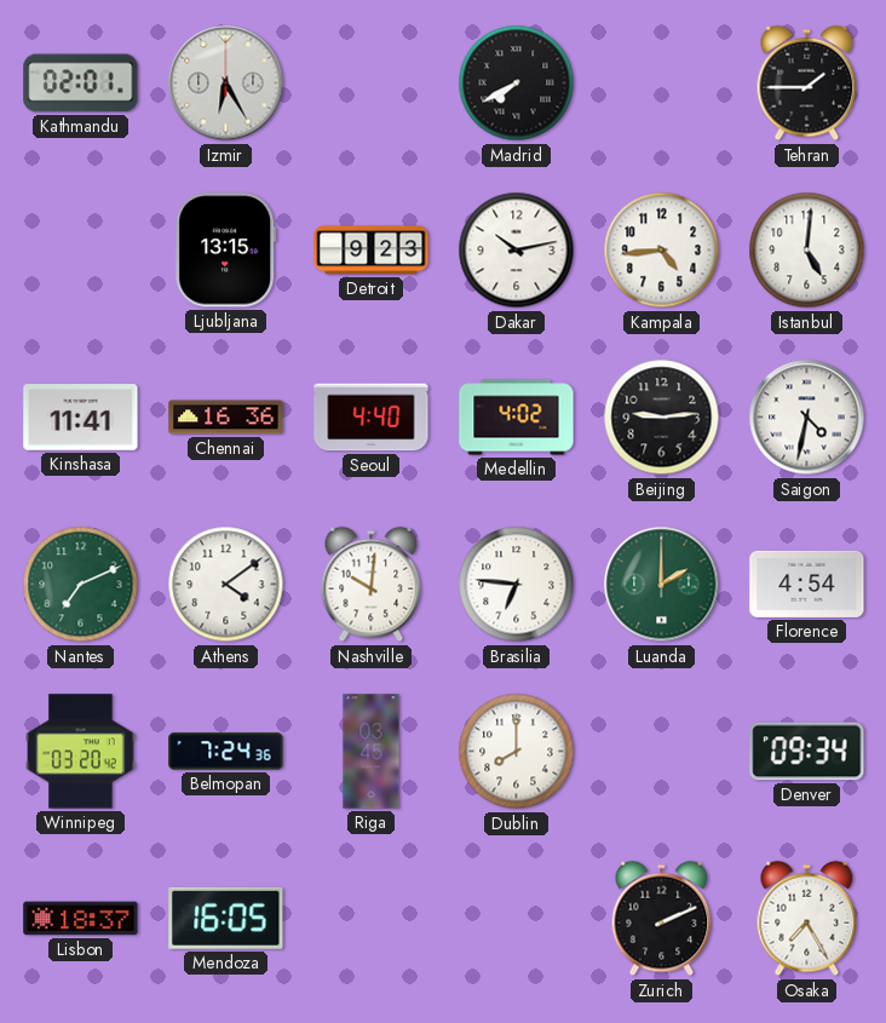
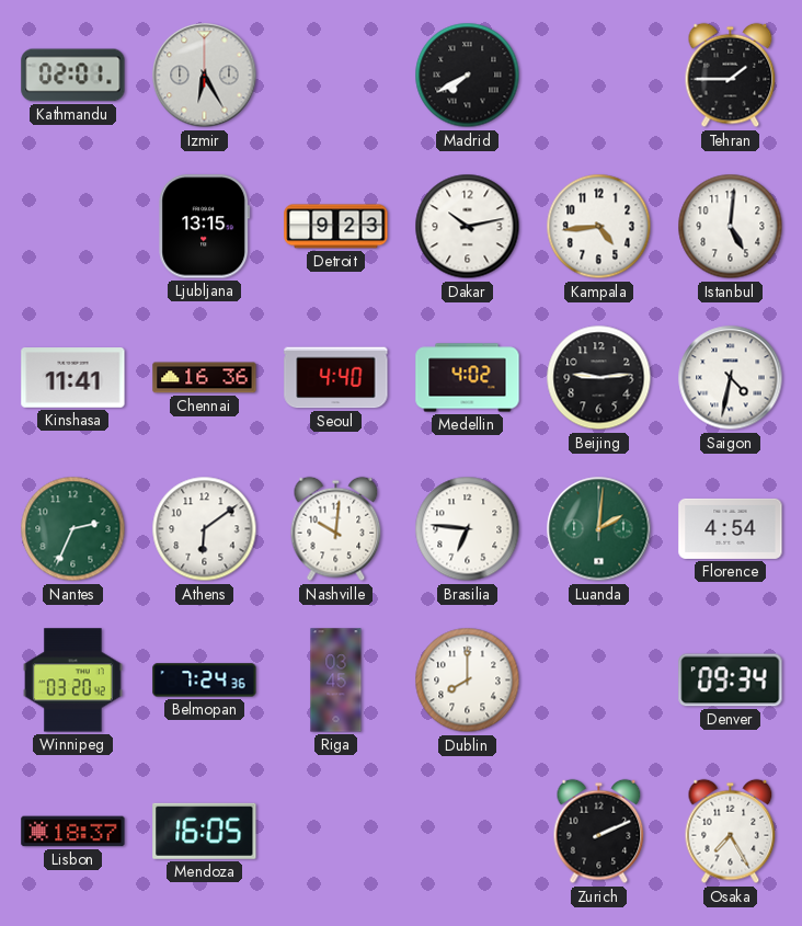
Nantes: 7:11 -> 2:34
Athens: 4:09 -> 6:09
Luanda: 2:00 -> 2:01
